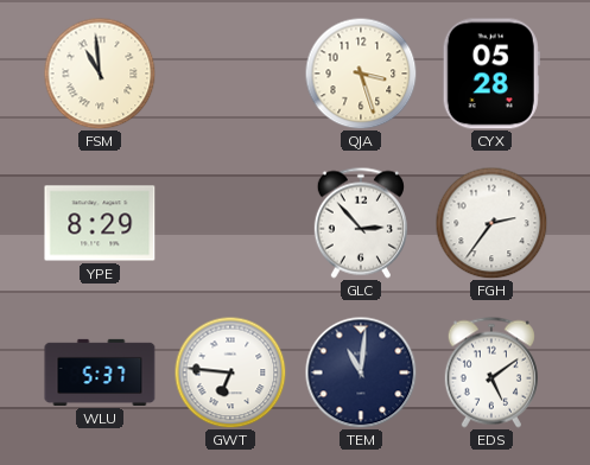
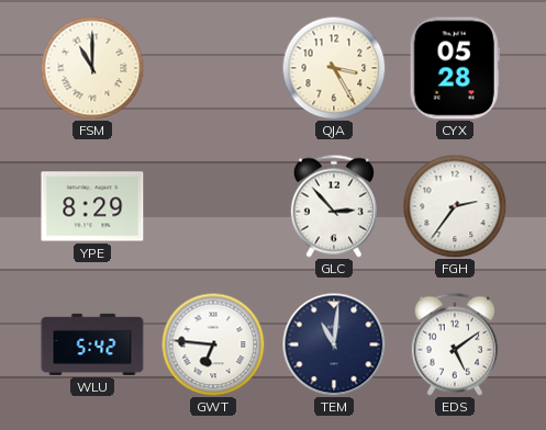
FSM: 10:59 -> 11:00
QJA: 3:27 -> 3:25
WLU: 5:37 -> 5:42
